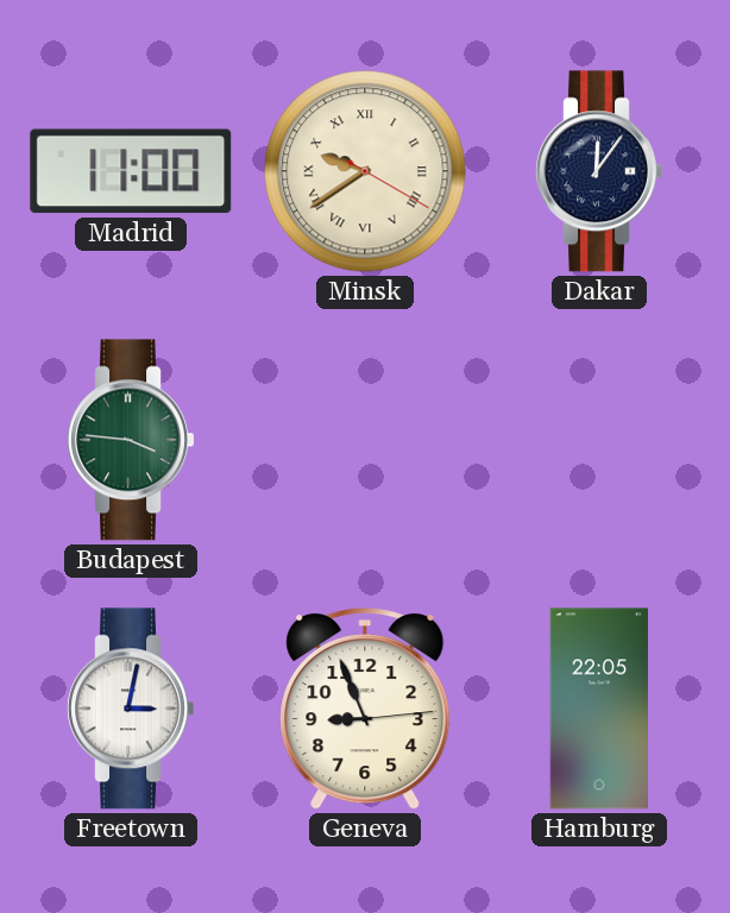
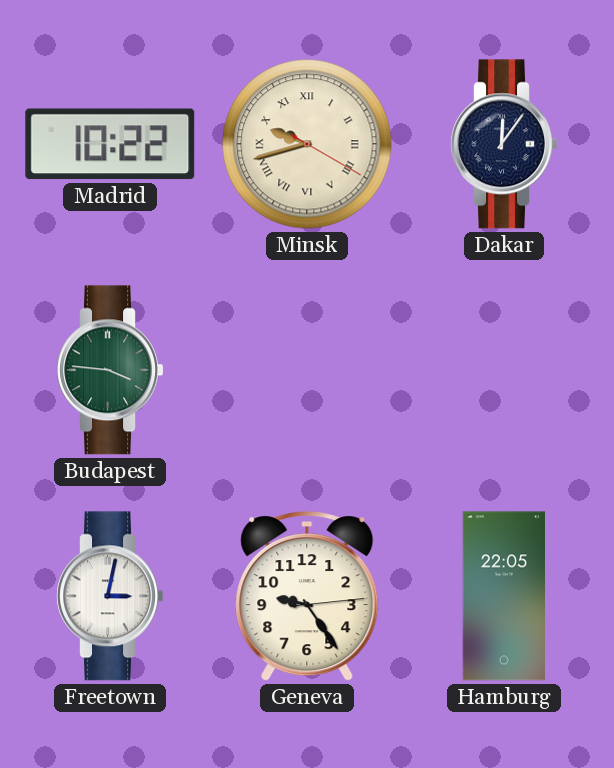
Madrid: 11:00 -> 10:22
Minsk: 9:39 -> 9:42
Geneva: 8:56 -> 9:24
